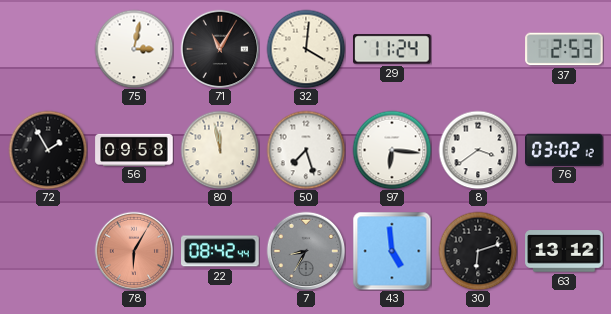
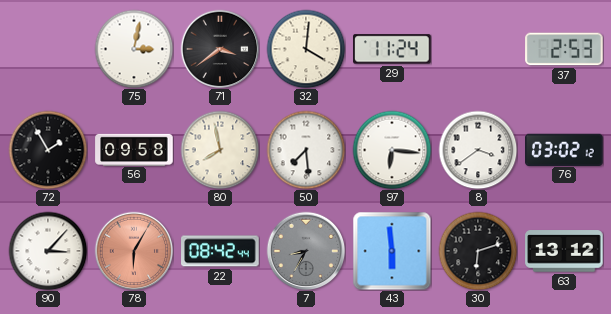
71: 11:05 -> 3:39
80: 11:58 -> 7:58
50: 7:27 -> 7:29
90: none -> 3:07
43: 4:59 -> 5:59
